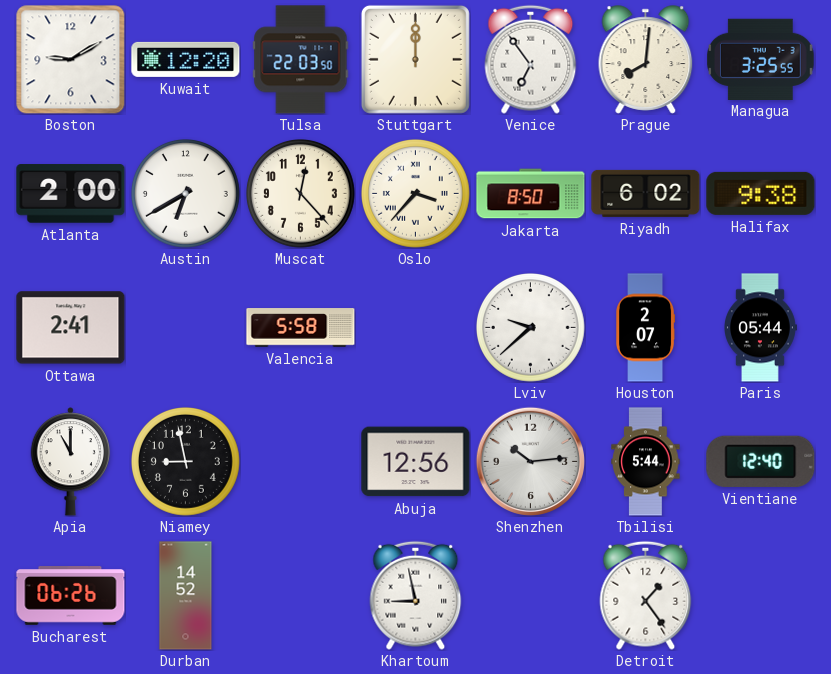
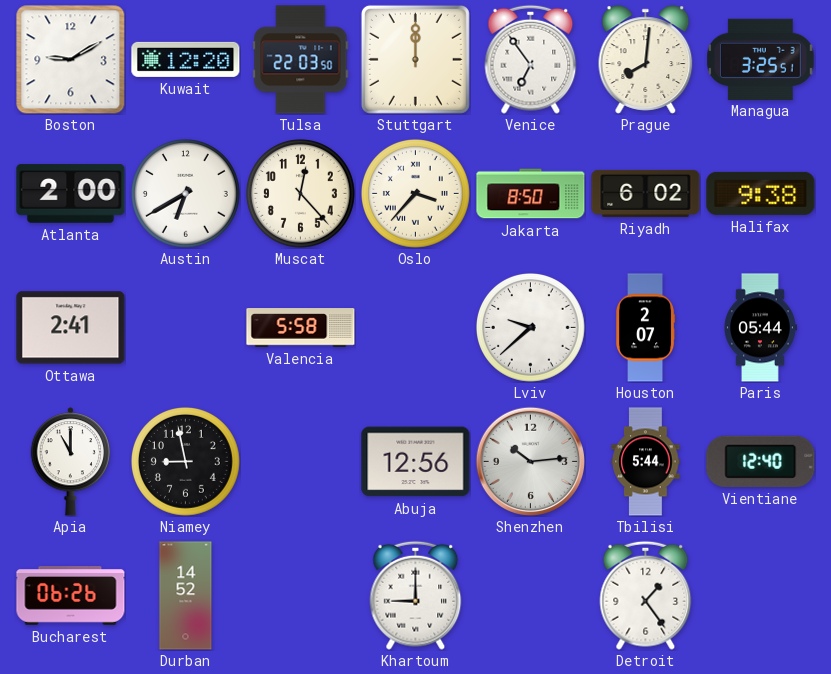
Managua: 3:25:55 -> 3:25:51
Khartoum: 8:58 -> 9:00
